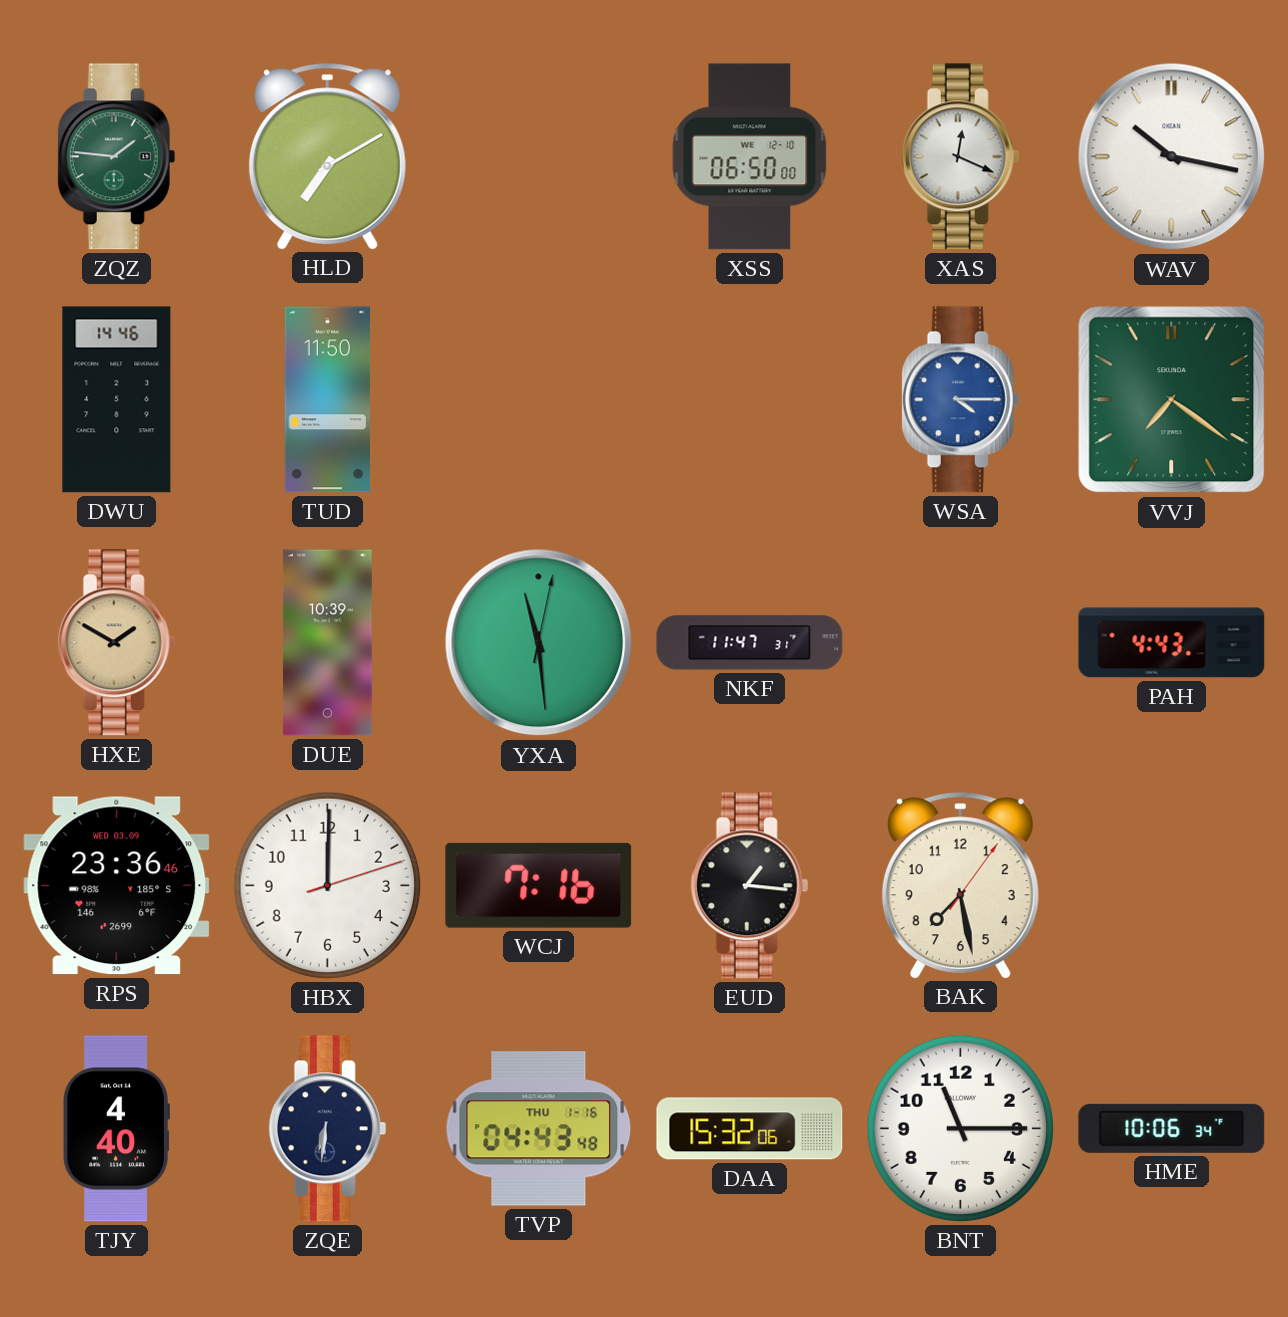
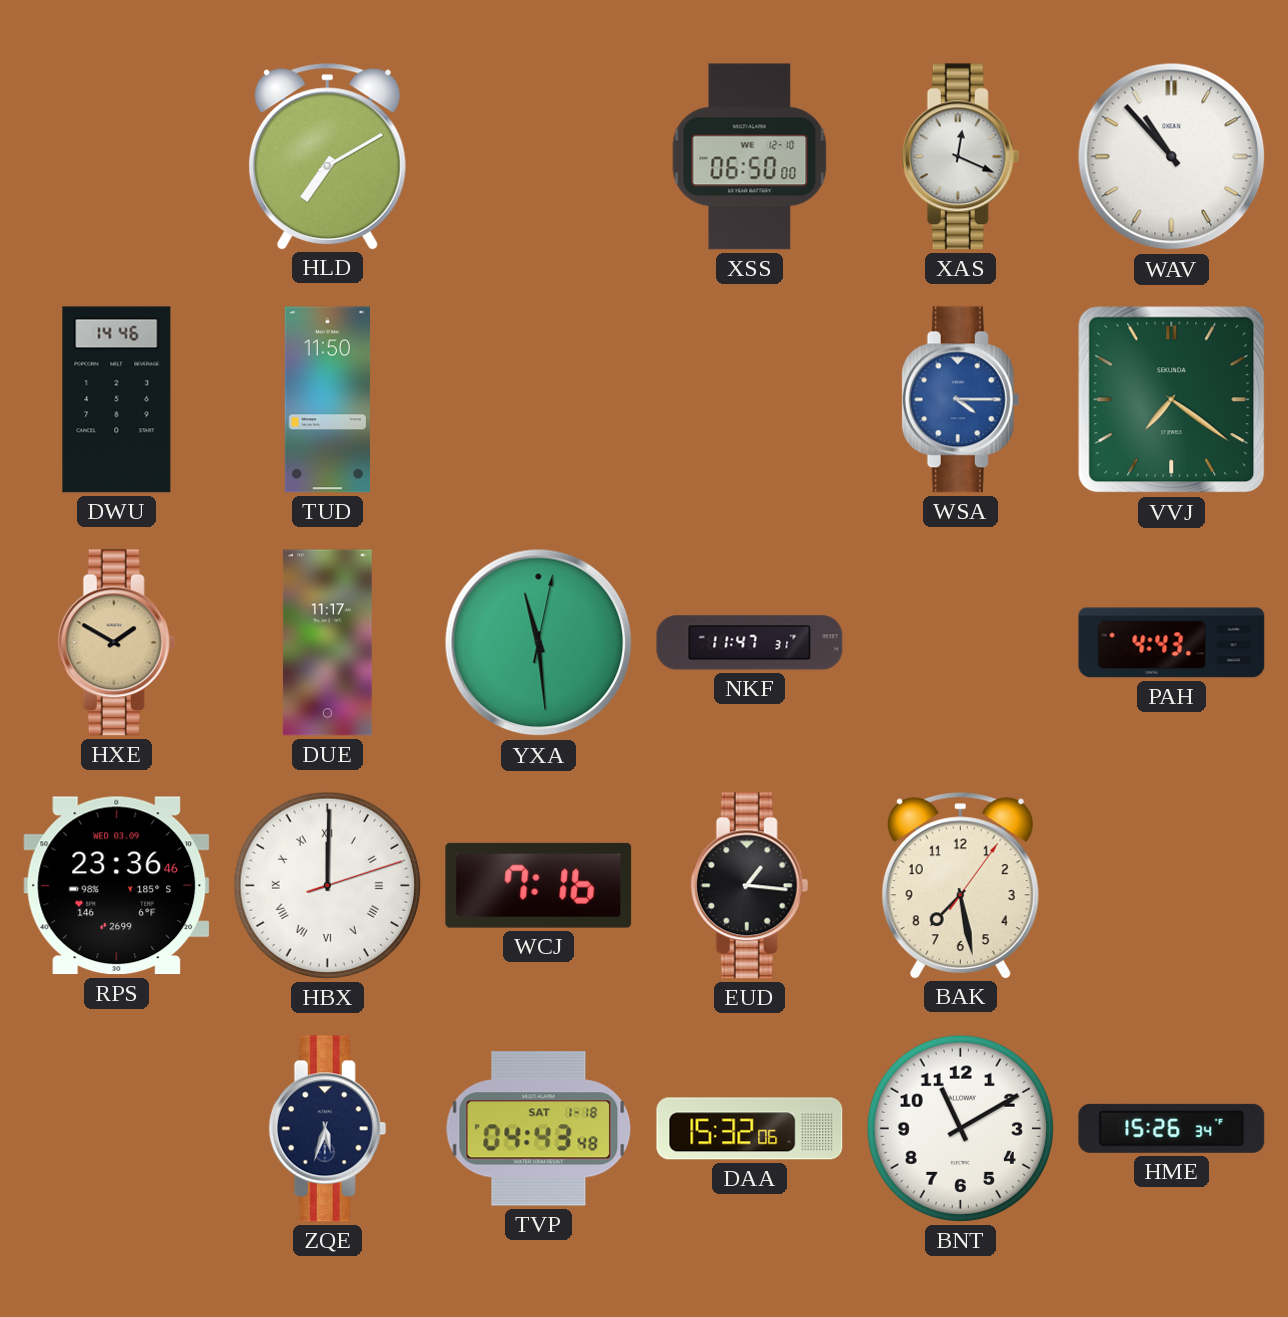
ZQZ: 1:46 -> none
WAV: 10:17 -> 10:53
DUE: 10:39 -> 11:17
HBX numerals: Arabic -> Roman
TJY: 4:40 -> none
ZQE: 6:31 -> 5:33
TVP date: THU 1-16 -> SAT 1-18
BNT: 11:15 -> 11:10
HME: 10:06 -> 15:26
